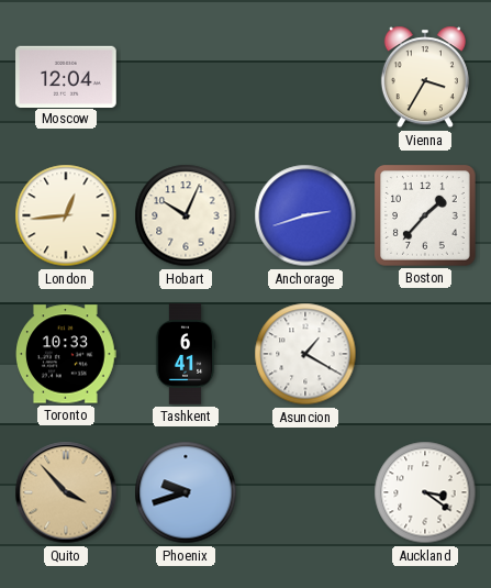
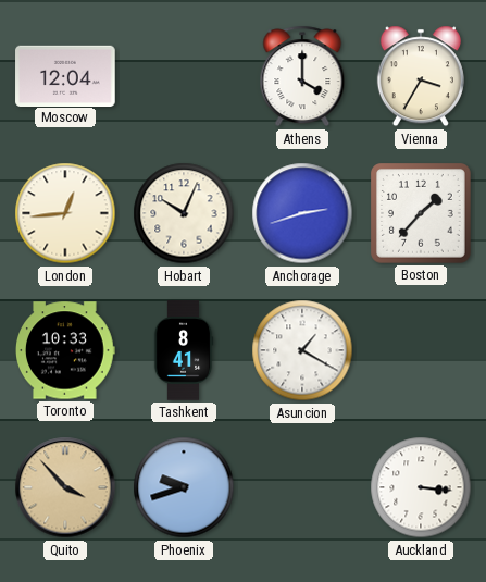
Athens: none -> 4:00
Tashkent: 6:41 -> 8:41
Auckland: 3:21 -> 3:16
